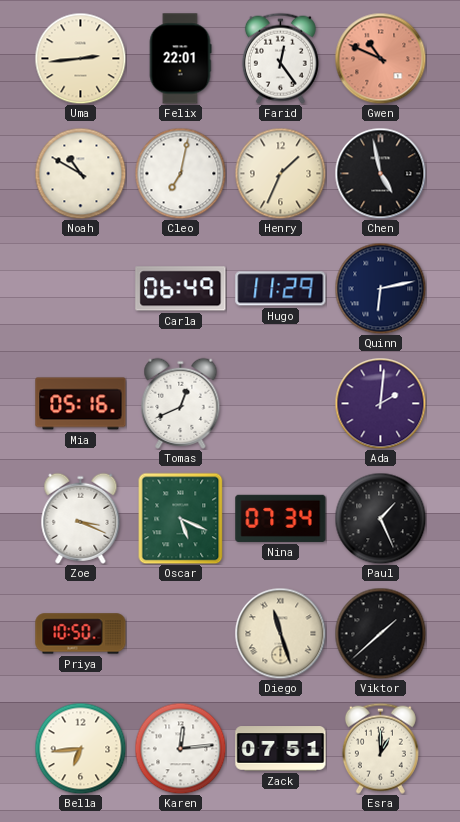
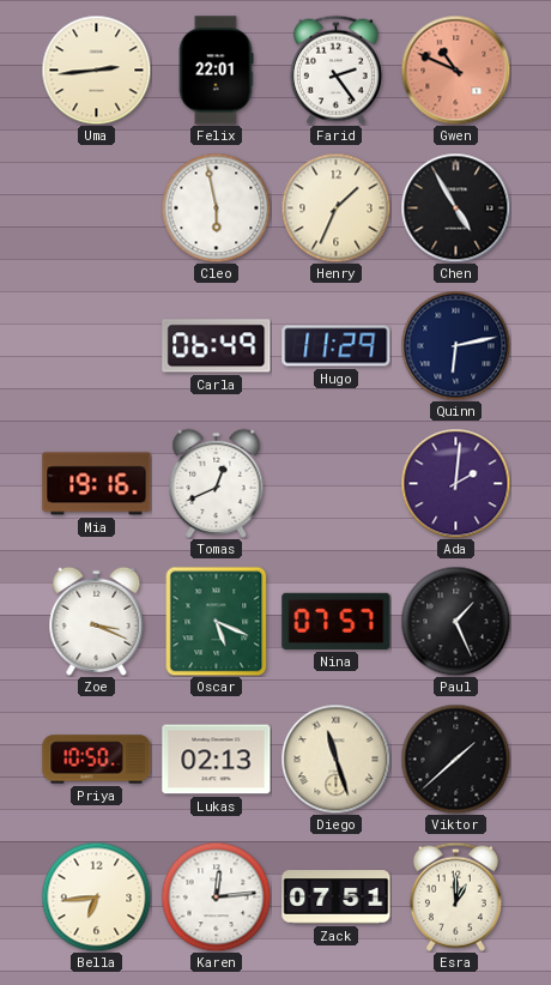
Farid: 12:24 -> 2:24
Noah: 10:50 -> none
Cleo: 7:02 -> 5:58
Chen: 4:58 -> 4:55
Mia: 05:16 -> 19:16
Nina: 07:34 -> 07:57
Lukas: none -> 02:13
